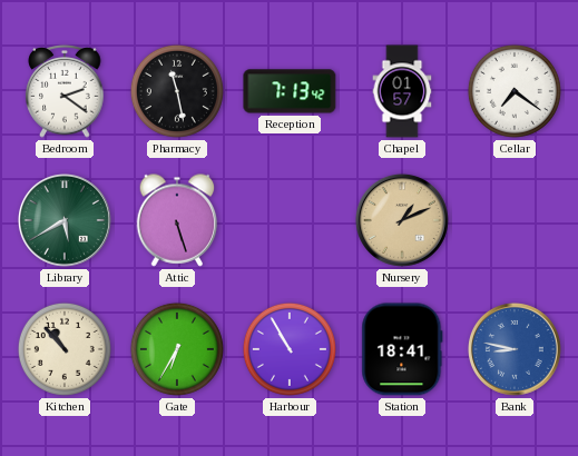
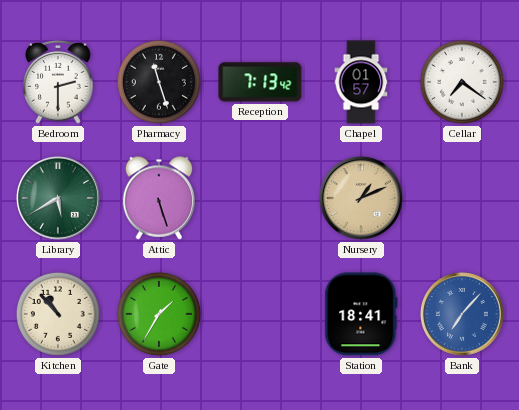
Bedroom: 2:21 -> 2:30
Pharmacy: 11:28 -> 11:27
Gate: 6:35 -> 1:35
Harbour: 10:55 -> none
Bank: 8:47 -> 7:07
